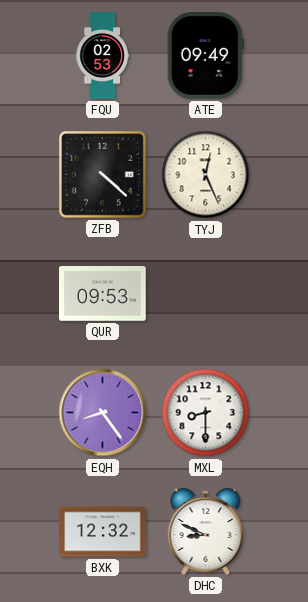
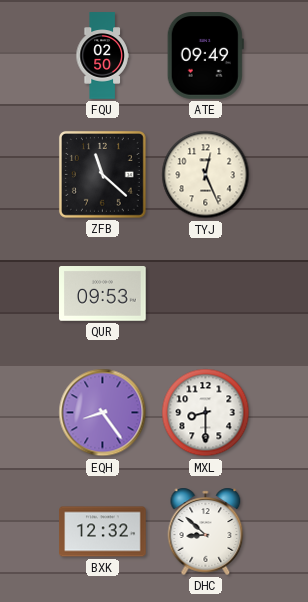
FQU: 02:53 -> 02:50
ZFB: 4:22 -> 11:22
DHC: 8:49 -> 8:52
